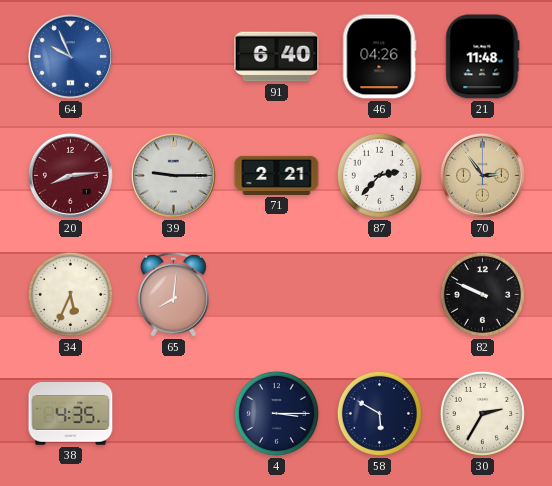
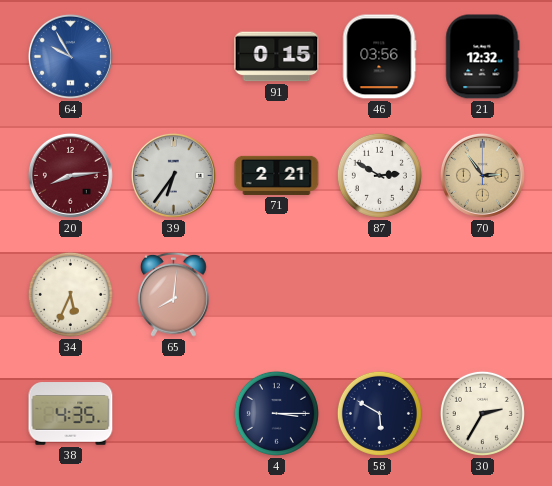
64: 9:56 -> 9:55
91: 6:40 -> 0:15
46: 04:26 -> 03:56
21: 11:48 -> 12:32
39: 9:15 -> 6:36
87: 2:37 -> 2:50
82: 9:49 -> none
